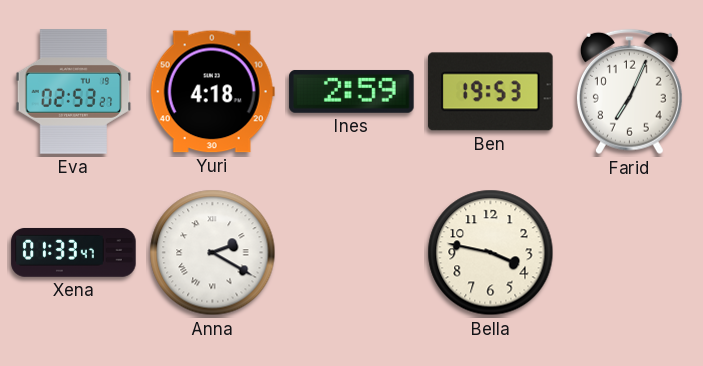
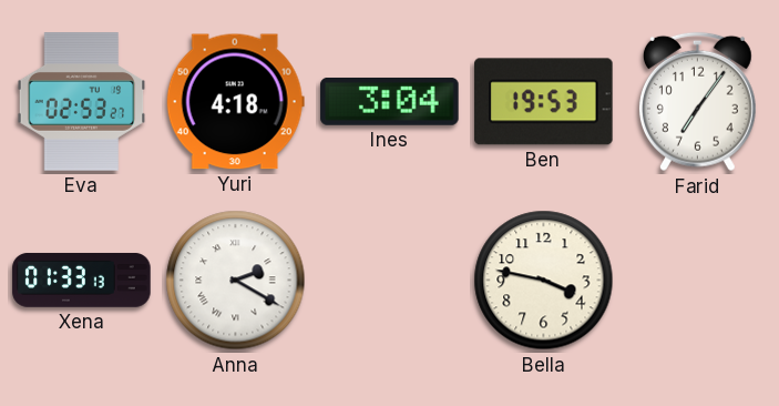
Ines: 2:59 -> 3:04
Farid: 7:04 -> 7:06
Xena: 01:33:47 -> 01:33:13
